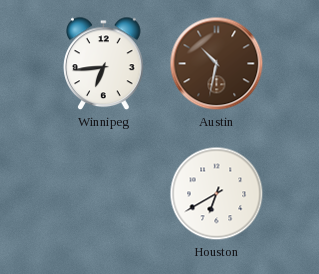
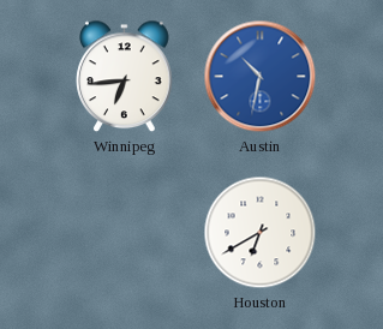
Austin dial: brown -> blue
